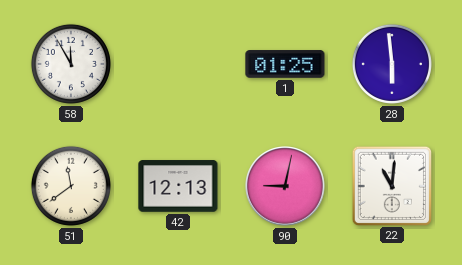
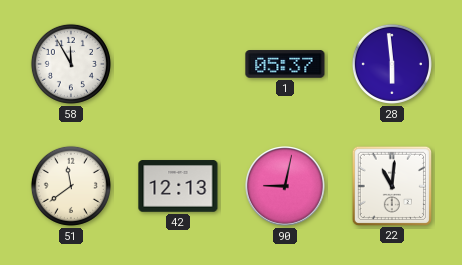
1: 01:25 -> 05:37
